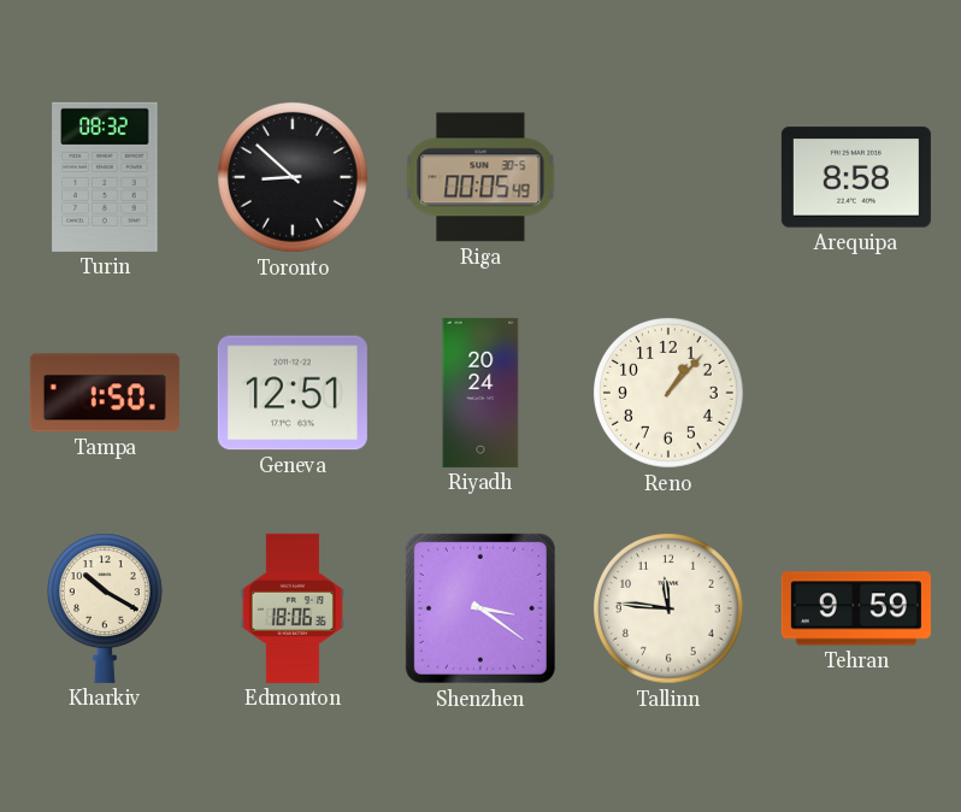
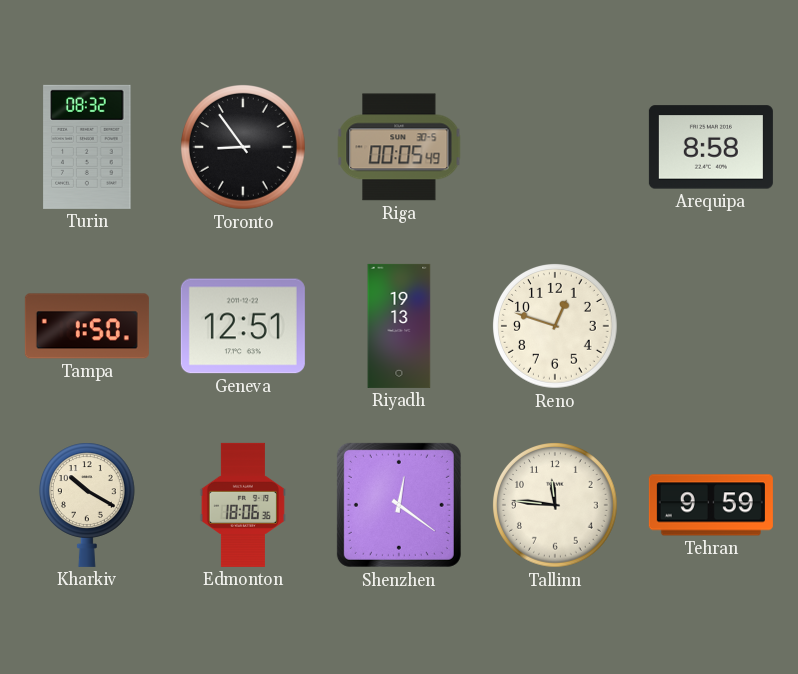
Toronto: 8:52 -> 8:54
Riyadh: 20:24 -> 19:13
Reno: 1:07 -> 12:48
Shenzhen: 3:21 -> 12:21
